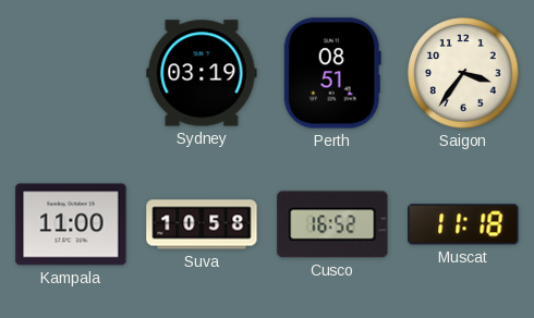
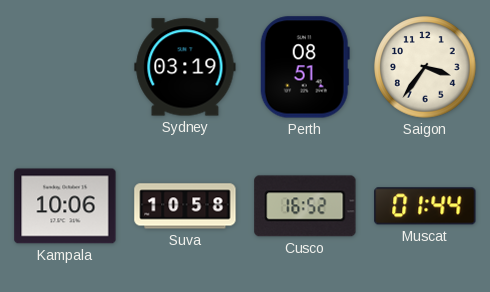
Kampala: 11:00 -> 10:06
Muscat: 11:18 -> 01:44
